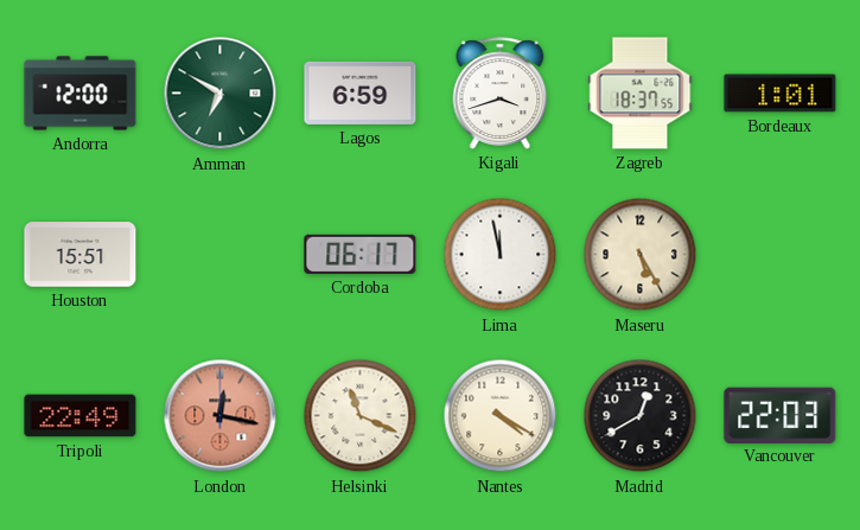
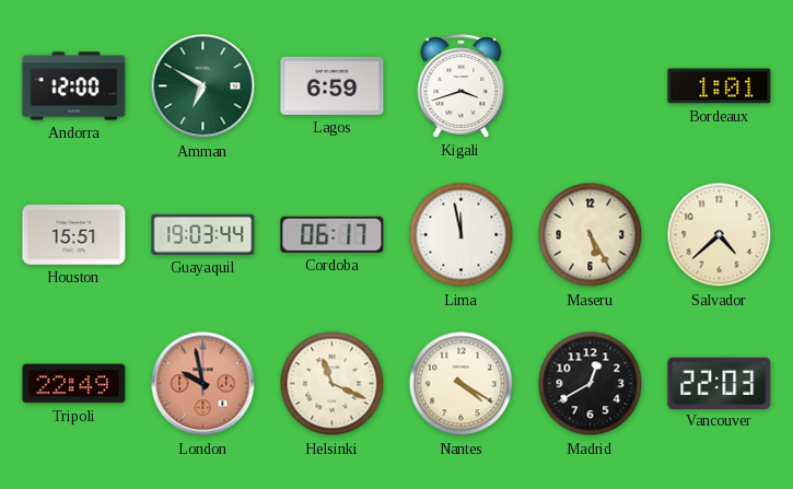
Zagreb: 18:37 -> none
Guayaquil: none -> 19:03
Salvador: none -> 4:38
London: 12:17 -> 9:58
